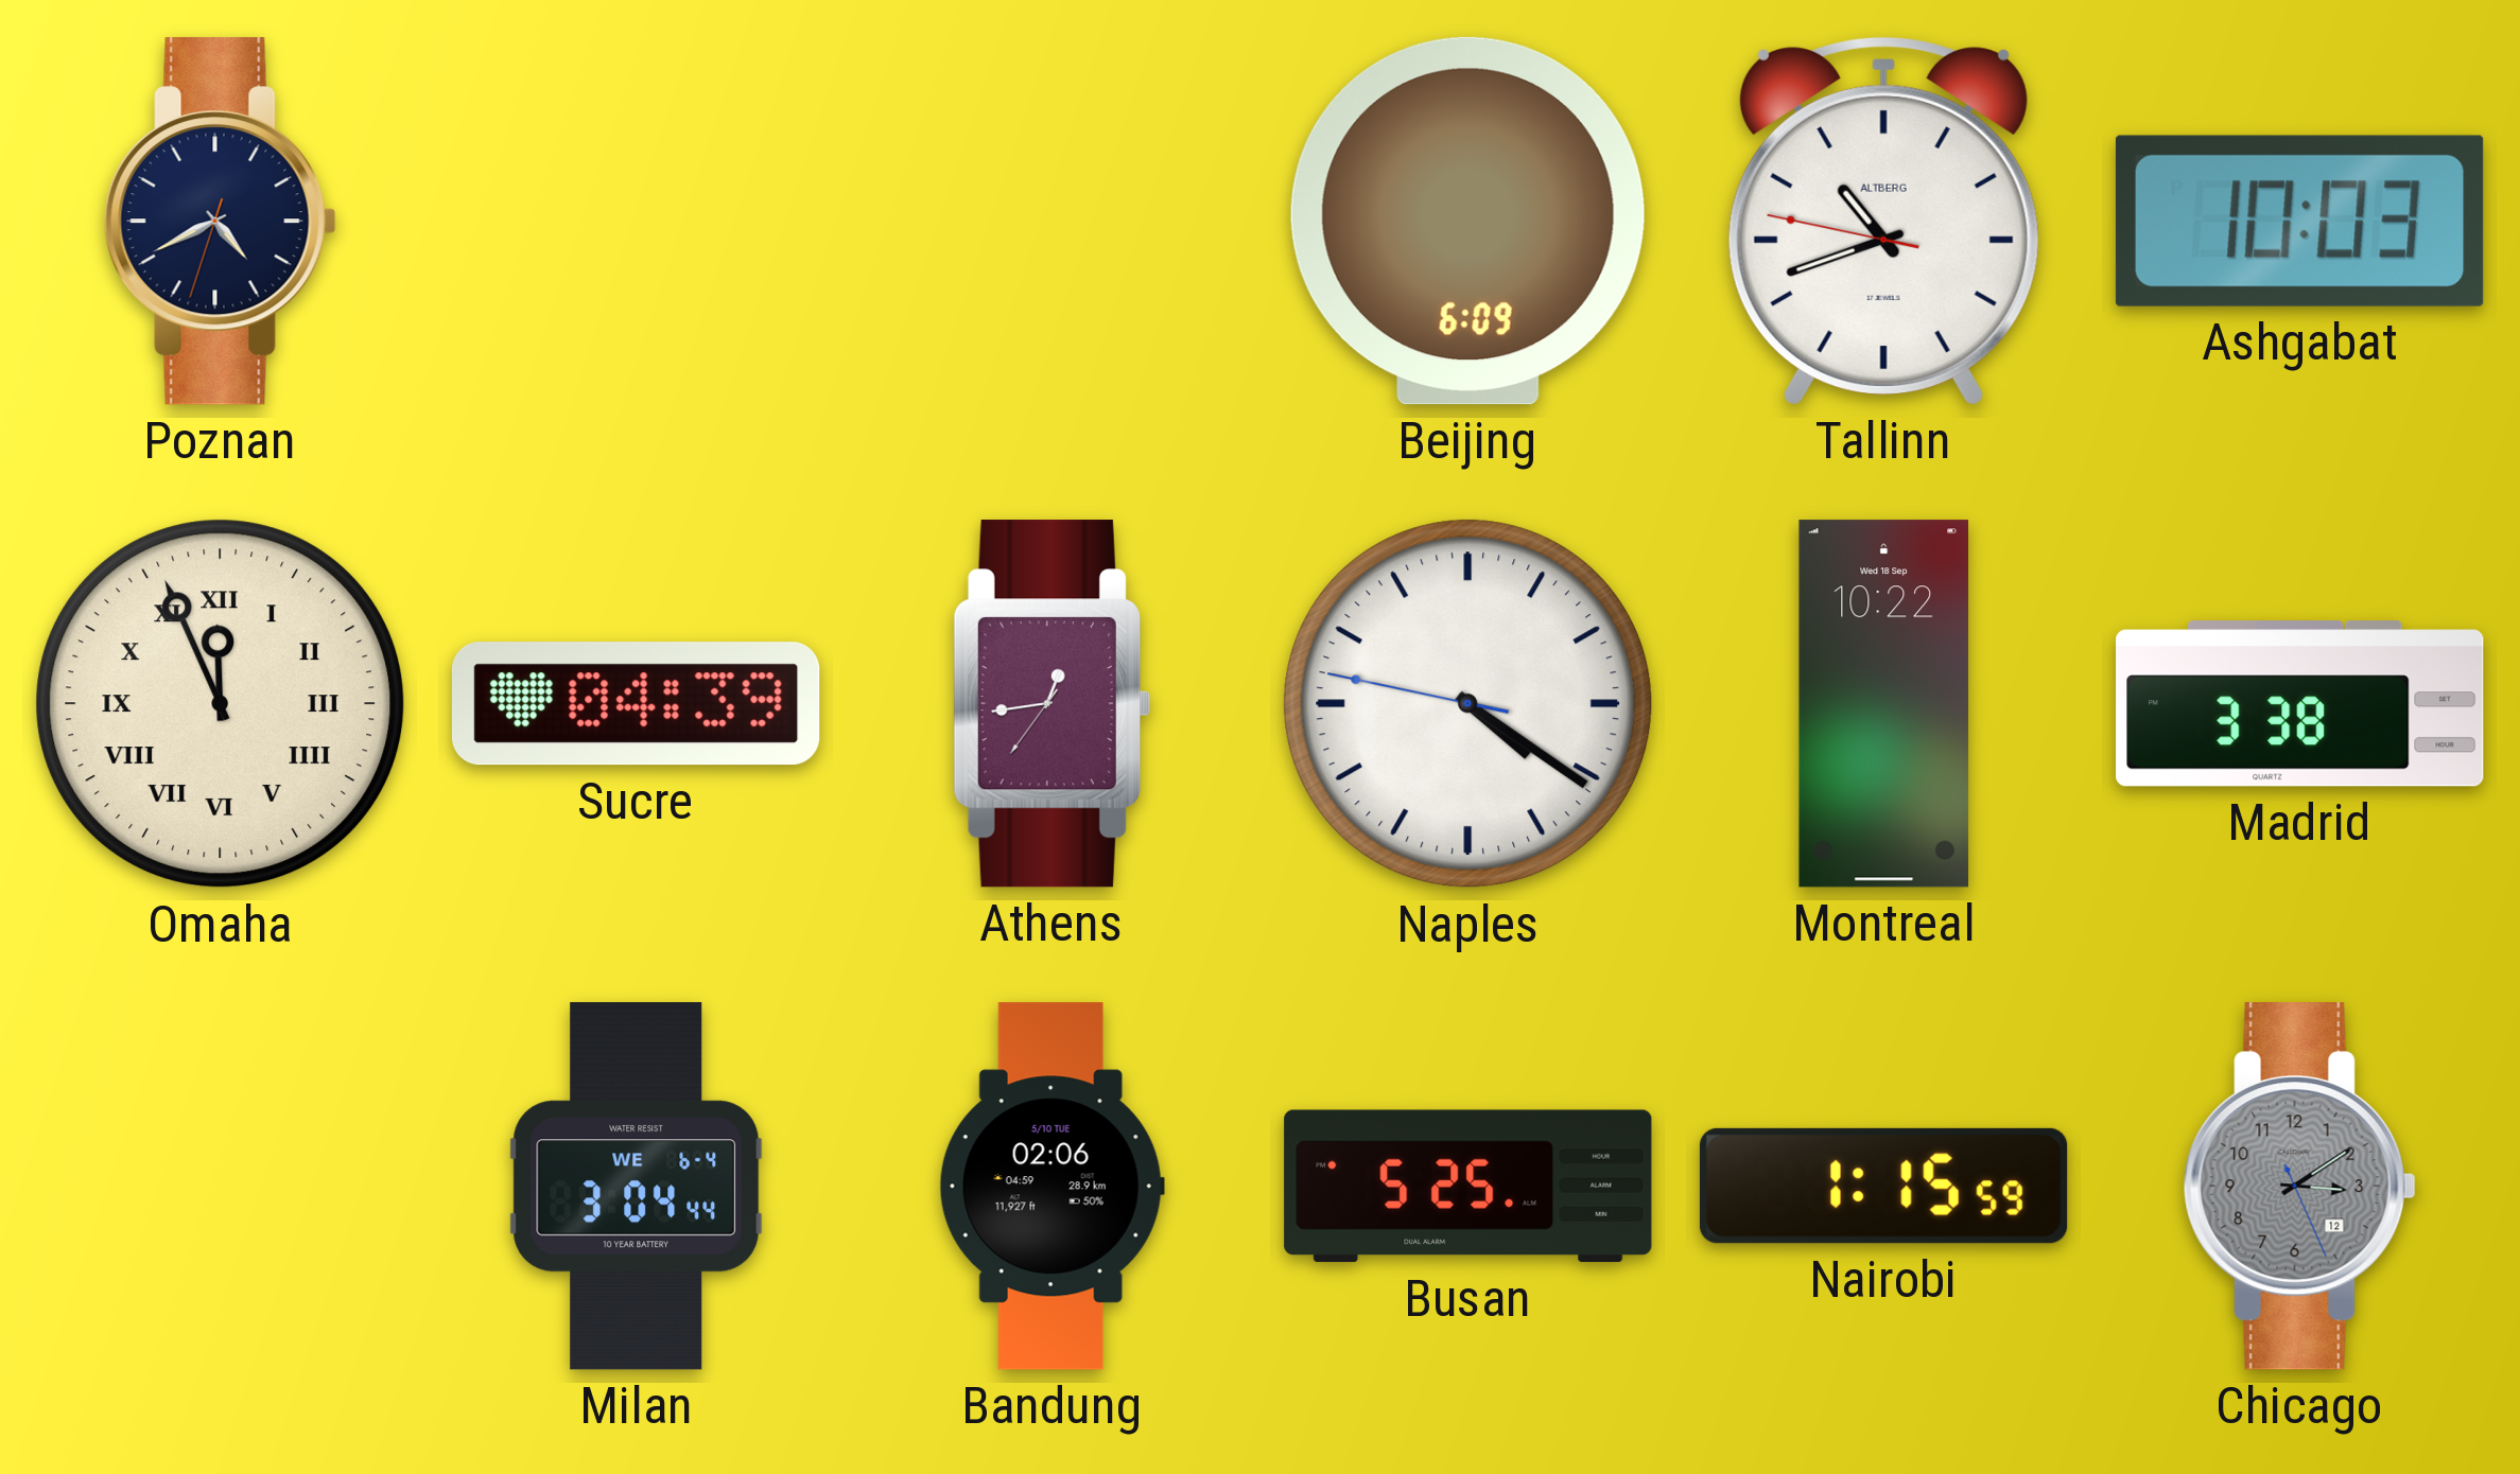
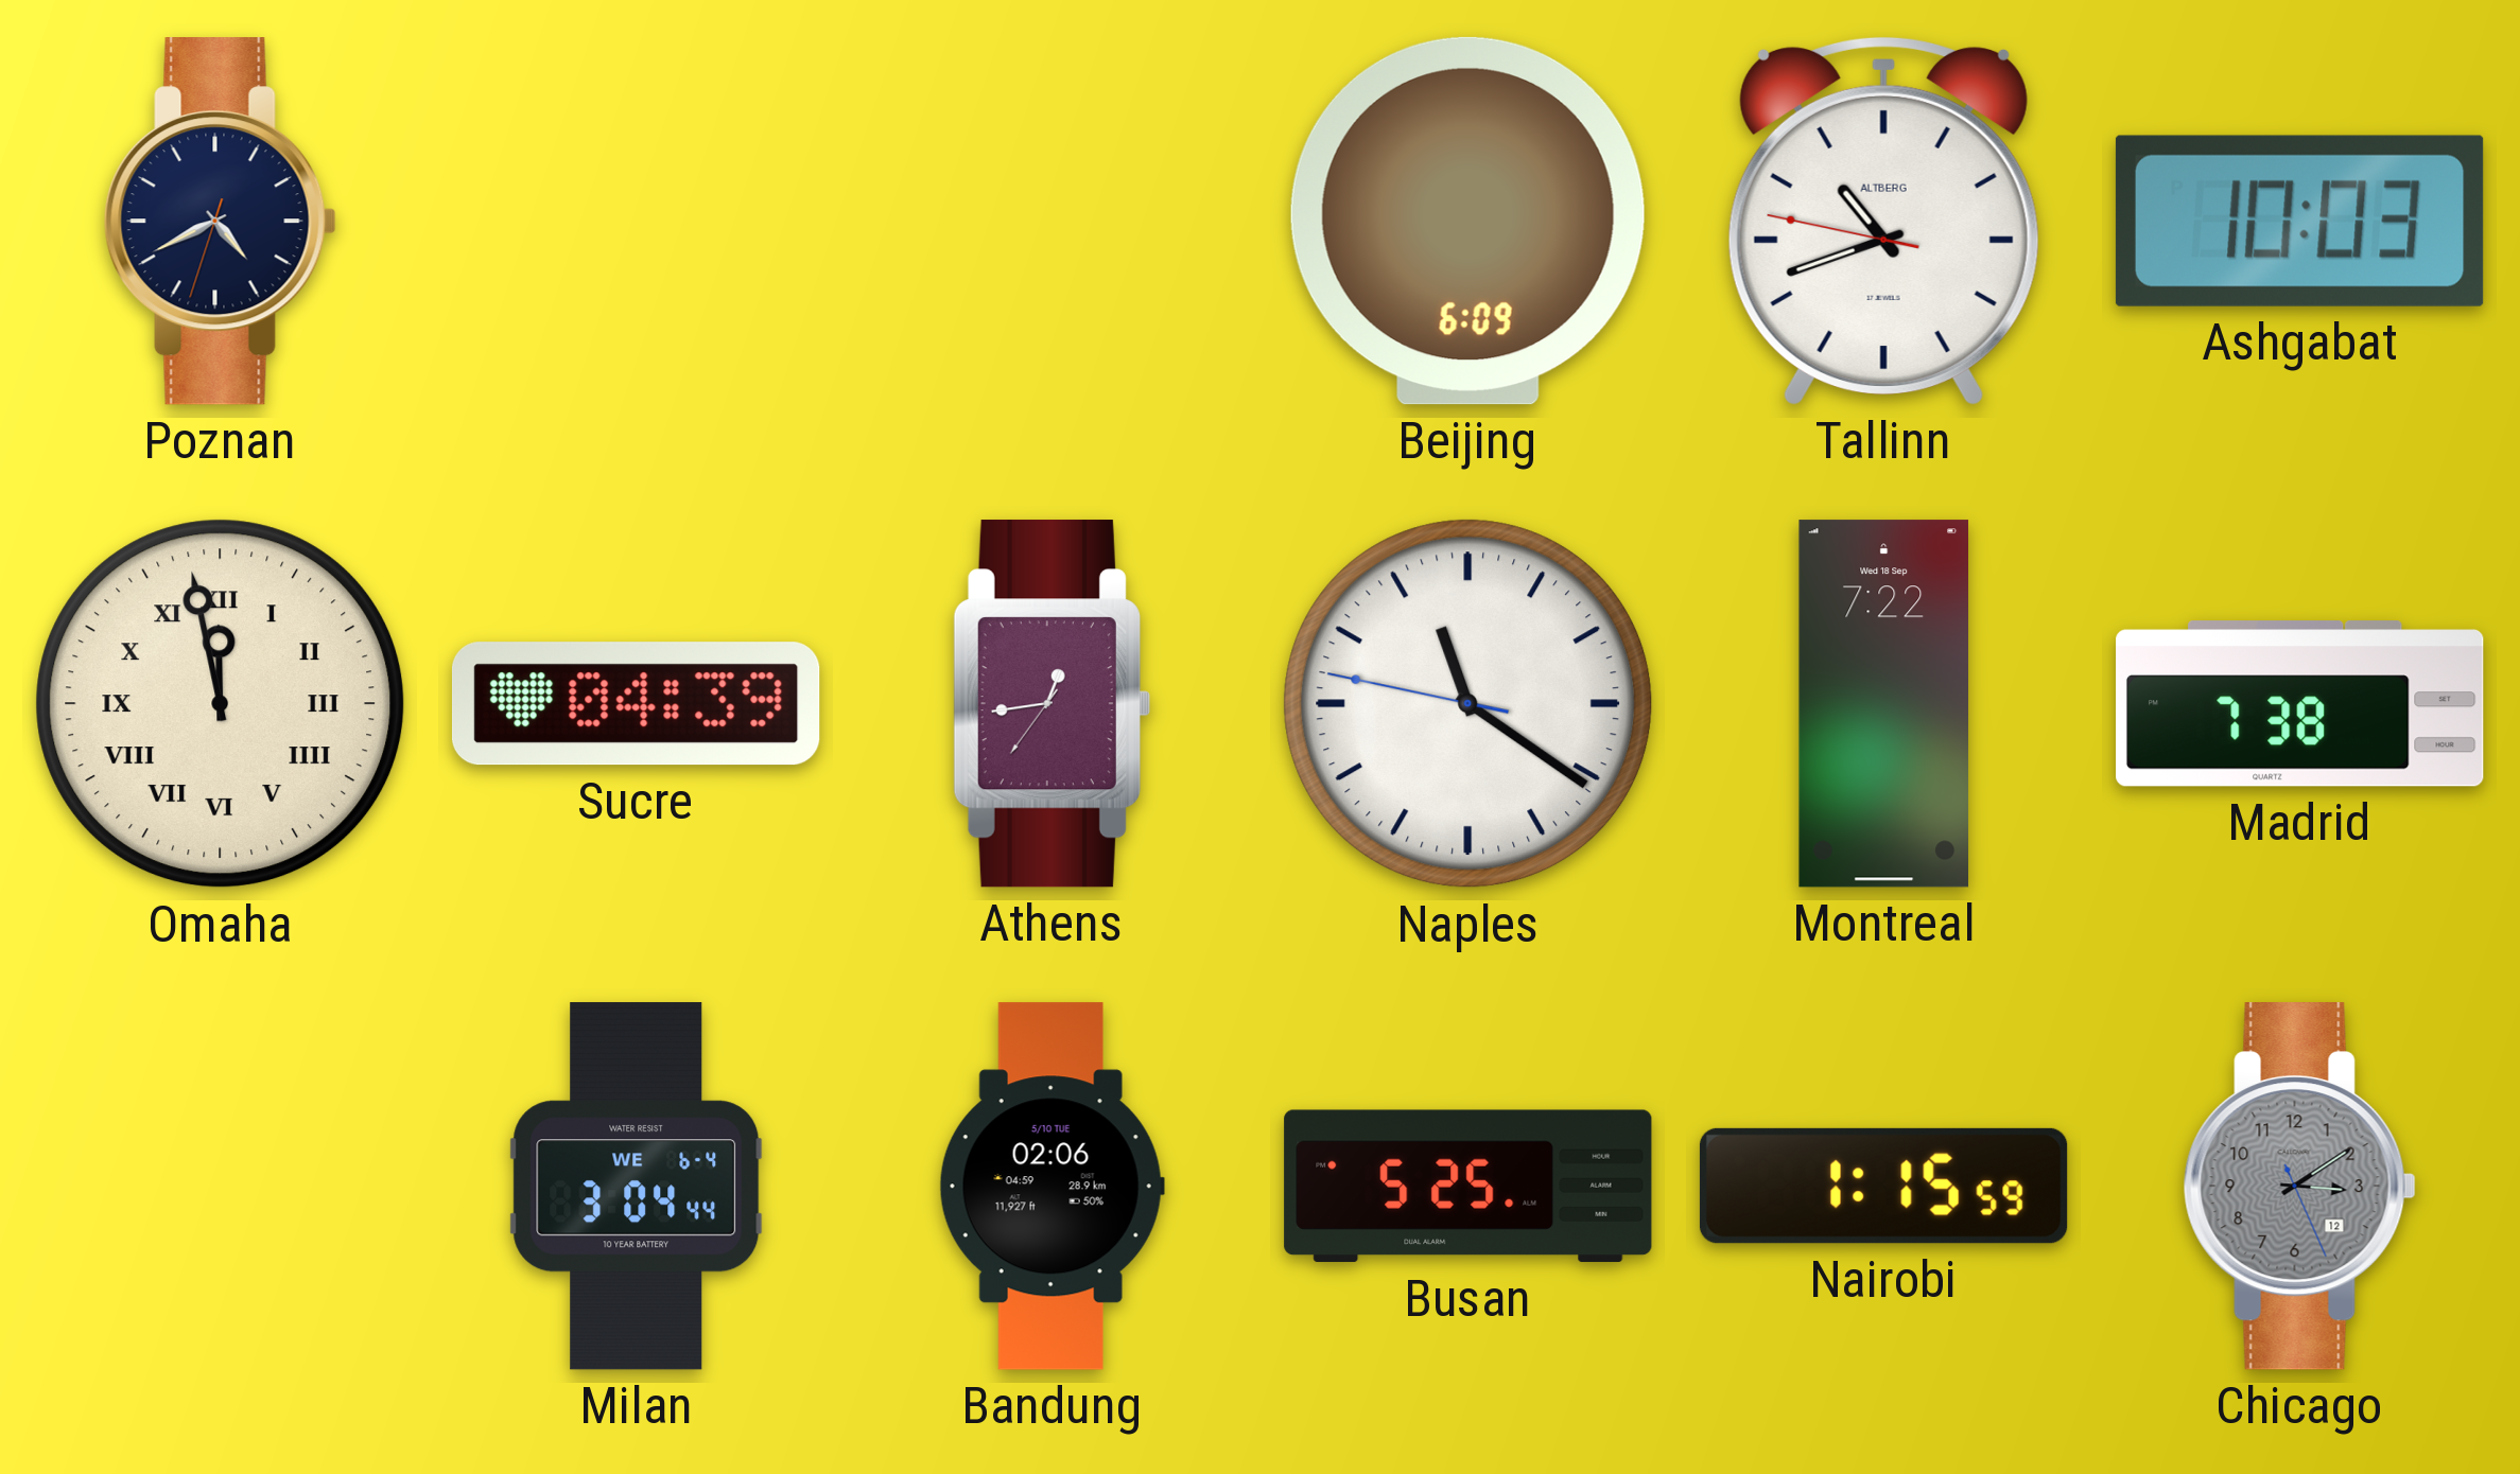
Omaha: 11:56 -> 11:58
Naples: 4:20 -> 11:20
Montreal: 10:22 -> 7:22
Madrid: 3:38 -> 7:38
